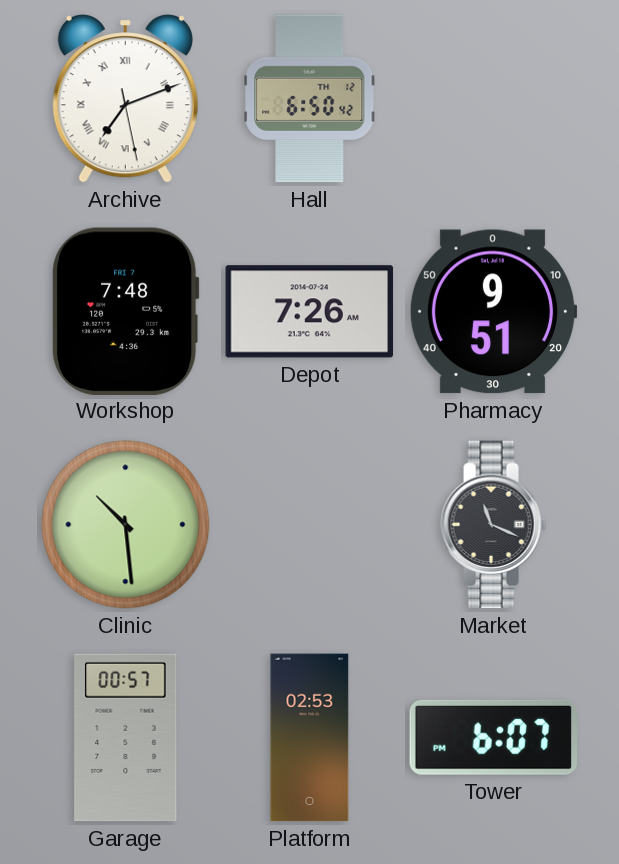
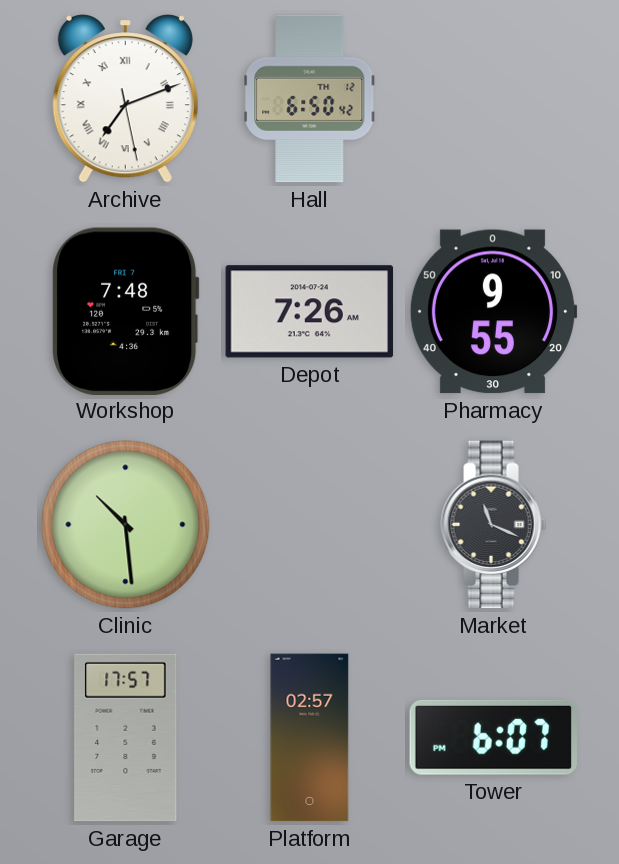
Pharmacy: 9:51 -> 9:55
Garage: 00:57 -> 17:57
Platform: 02:53 -> 02:57
